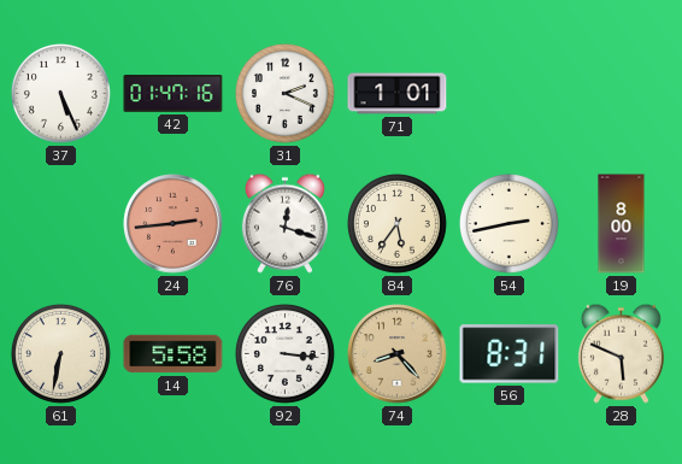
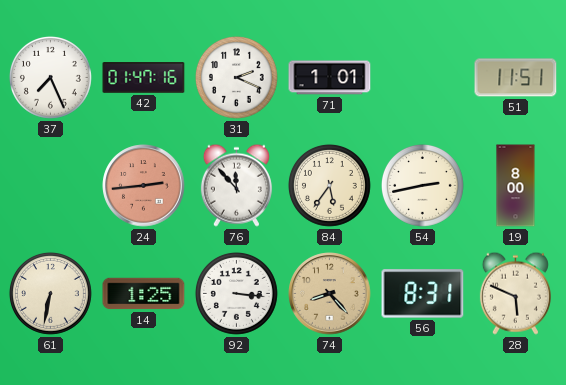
37: 5:26 -> 7:26
51: none -> 11:51
76: 12:18 -> 11:53
14: 5:58 -> 1:25
